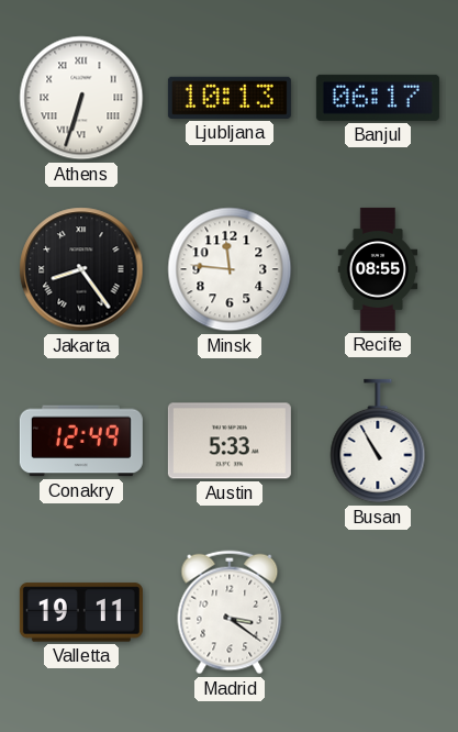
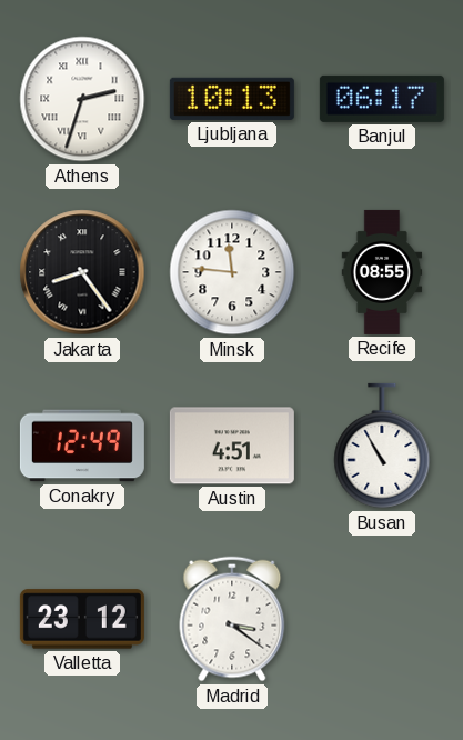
Athens: 6:33 -> 2:33
Austin: 5:33 -> 4:51
Valletta: 19:11 -> 23:12
